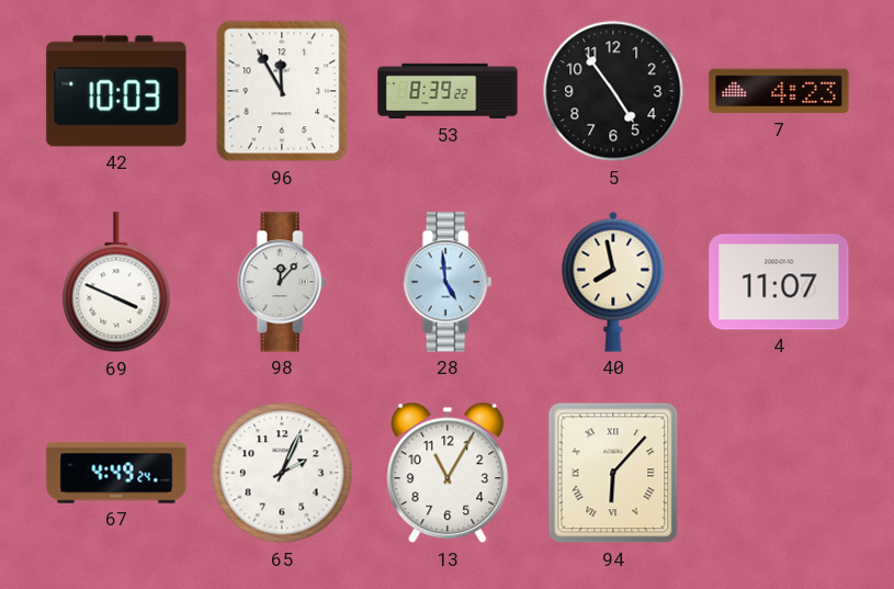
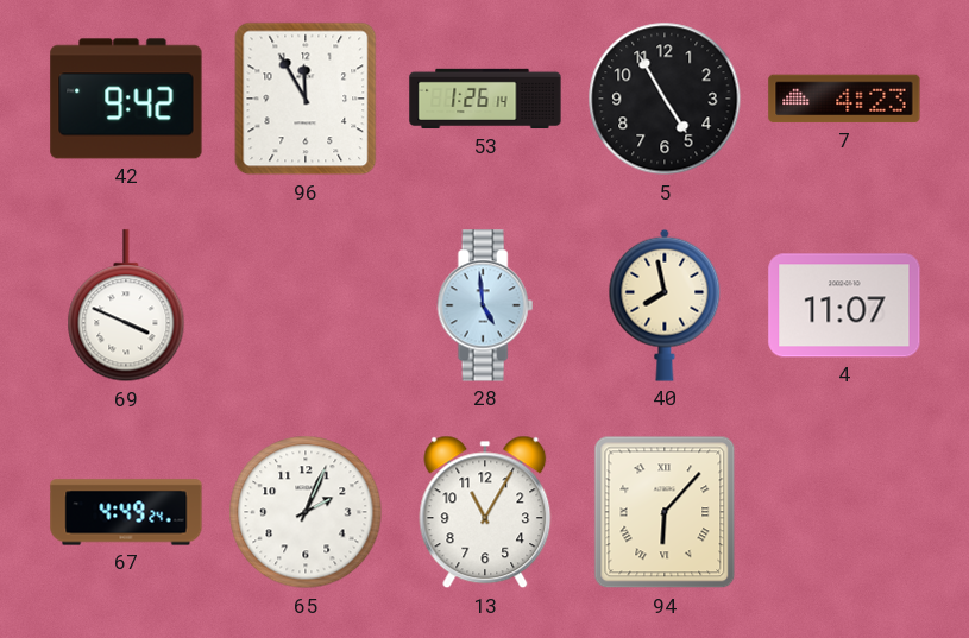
42: 10:03 -> 9:42
53: 8:39 -> 1:26
5: 4:54 -> 4:55
98: 12:07 -> none
